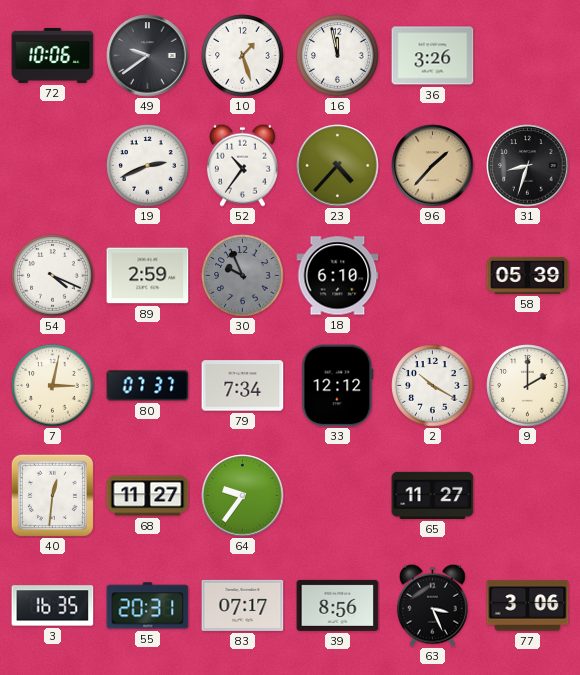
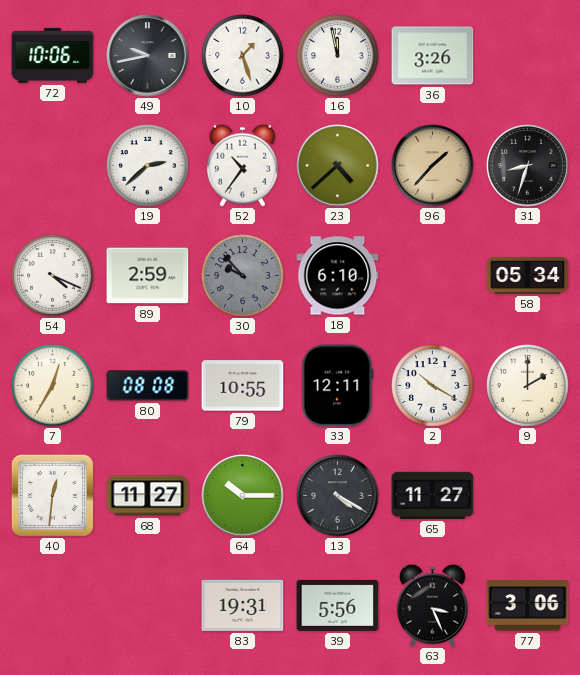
49: 9:39 -> 9:43
19: 2:41 -> 2:38
23: 4:37 -> 4:38
30: 9:56 -> 9:53
58: 05:39 -> 05:34
7: 3:02 -> 12:35
80: 07:37 -> 08:08
79: 7:34 -> 10:55
33: 12:12 -> 12:11
64: 9:36 -> 10:15
13: none -> 4:20
3: 16:35 -> none
55: 20:31 -> none
83: 07:17 -> 19:31
39: 8:56 -> 5:56
